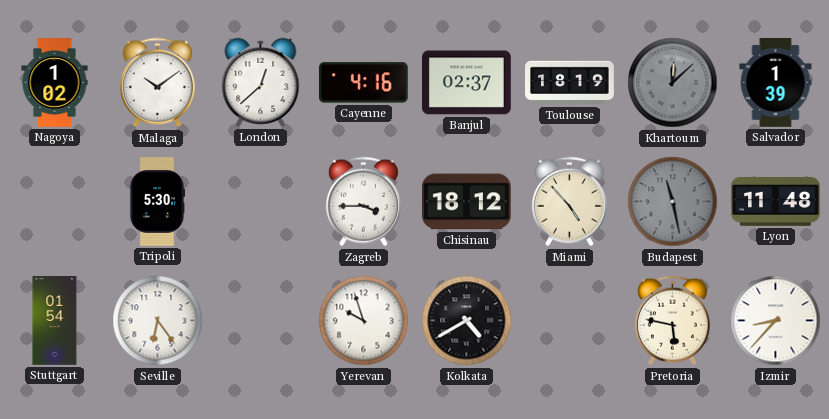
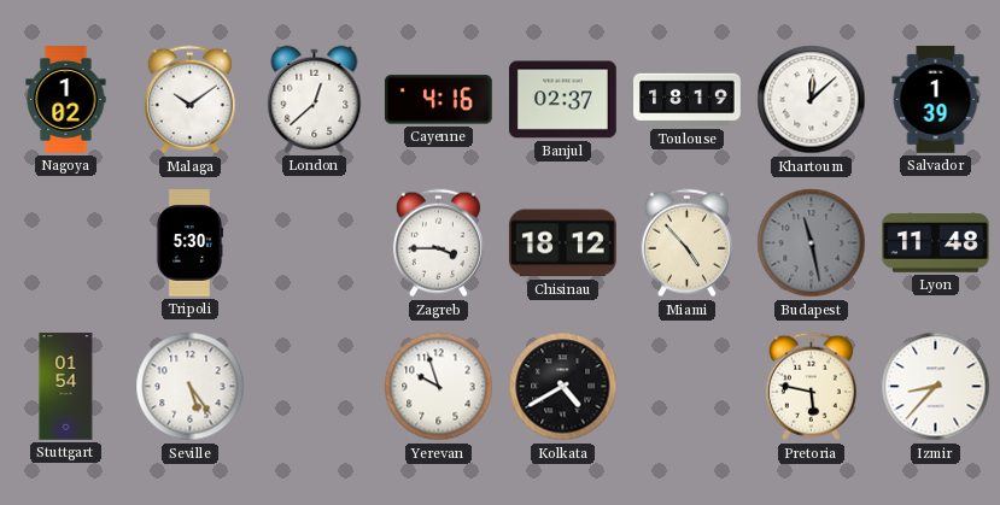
Khartoum dial: grey -> white
Seville: 6:24 -> 5:24
